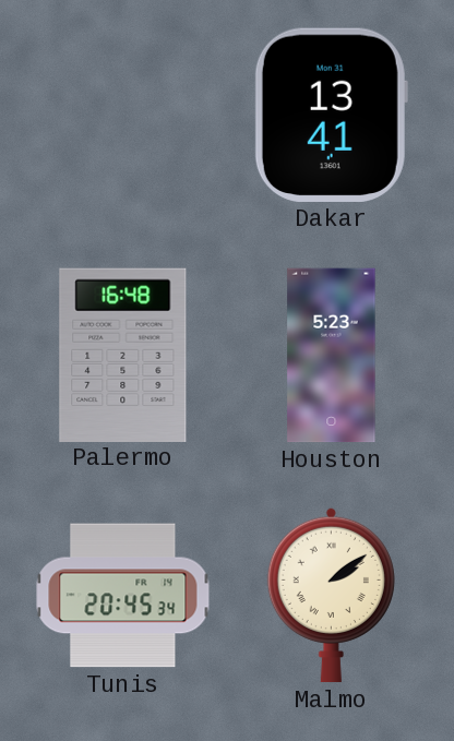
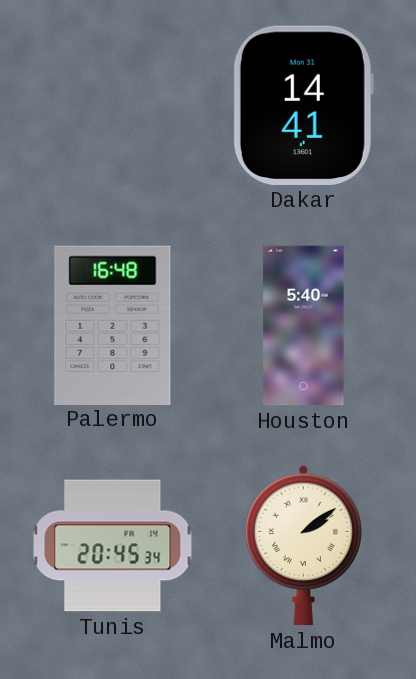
Dakar: 13:41 -> 14:41
Houston: 5:23 -> 5:40
